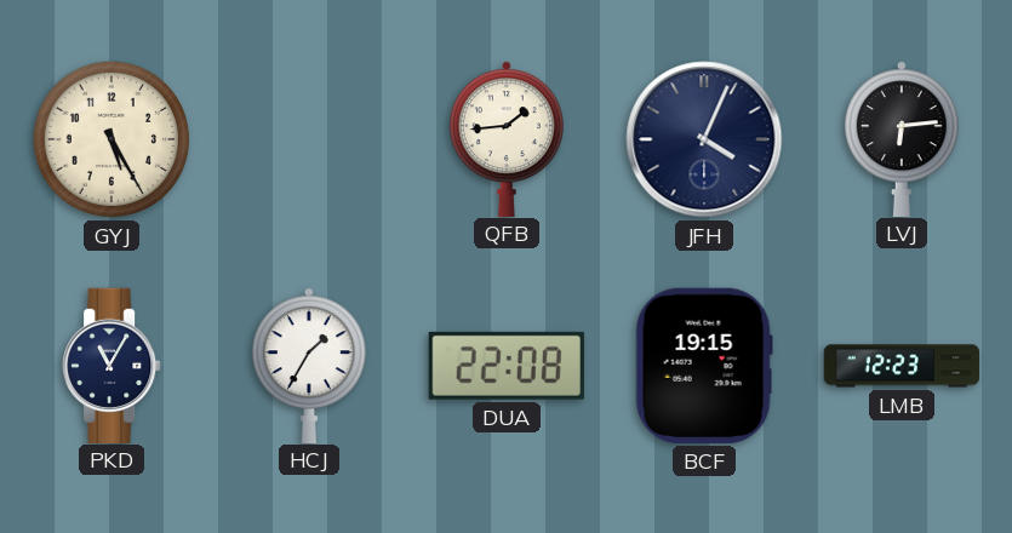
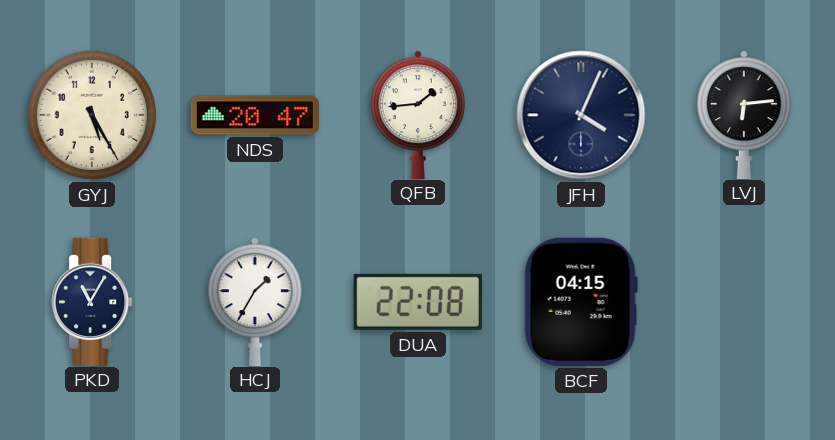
NDS: none -> 20:47
BCF: 19:15 -> 04:15
LMB: 12:23 -> none
